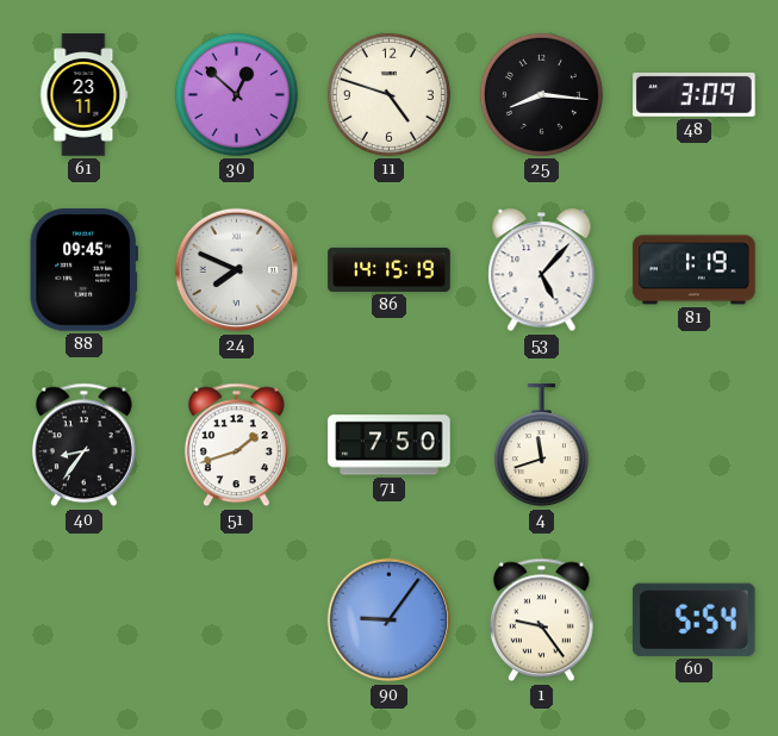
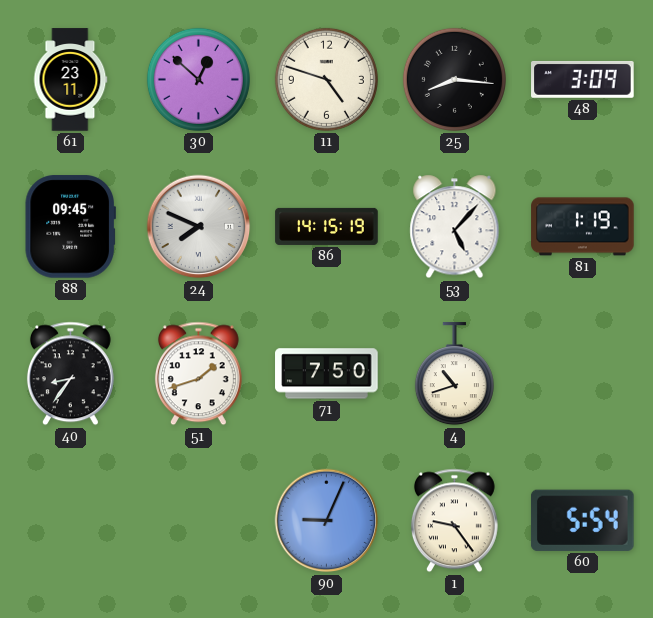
4: 11:42 -> 10:42
90: 9:06 -> 9:04
